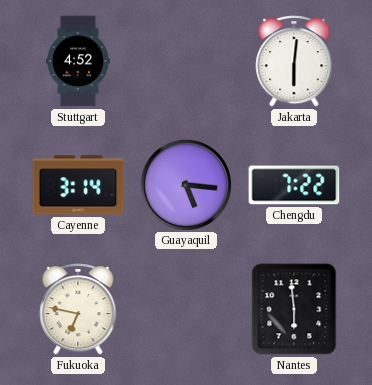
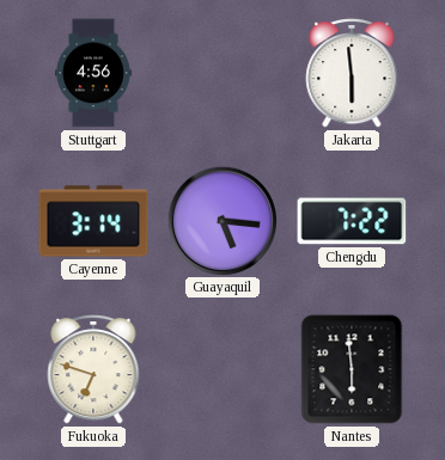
Stuttgart: 4:52 -> 4:56
Jakarta: 6:01 -> 5:59
Fukuoka: 6:47 -> 6:48
